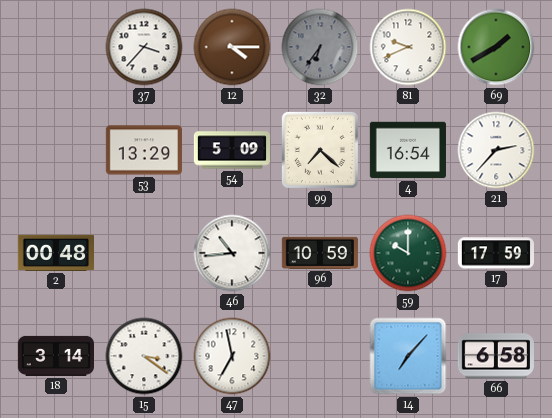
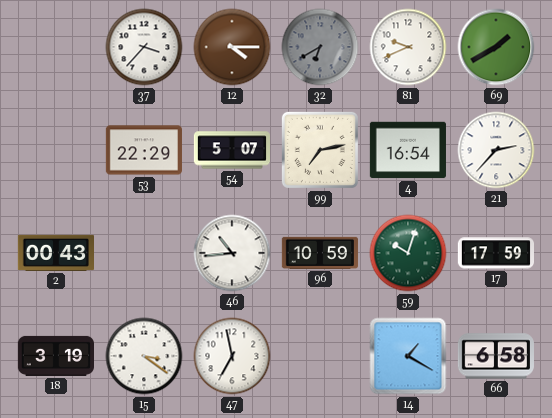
32: 6:36 -> 6:40
53: 13:29 -> 22:29
54: 5:09 -> 5:07
99: 7:22 -> 7:13
2: 00:48 -> 00:43
59: 10:00 -> 10:03
18: 3:14 -> 3:19
14: 7:07 -> 1:20
